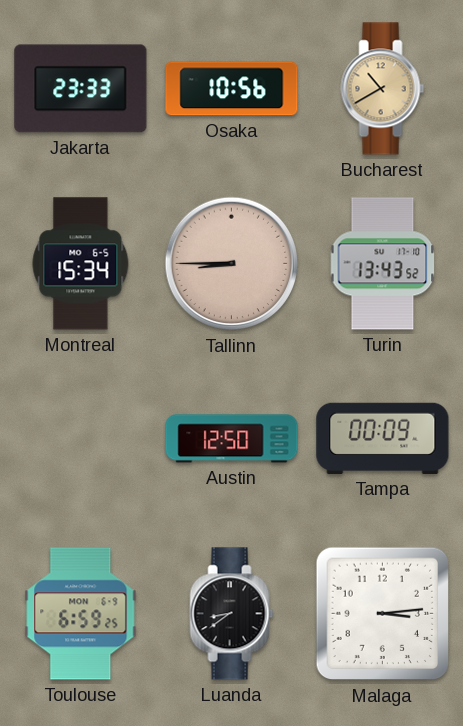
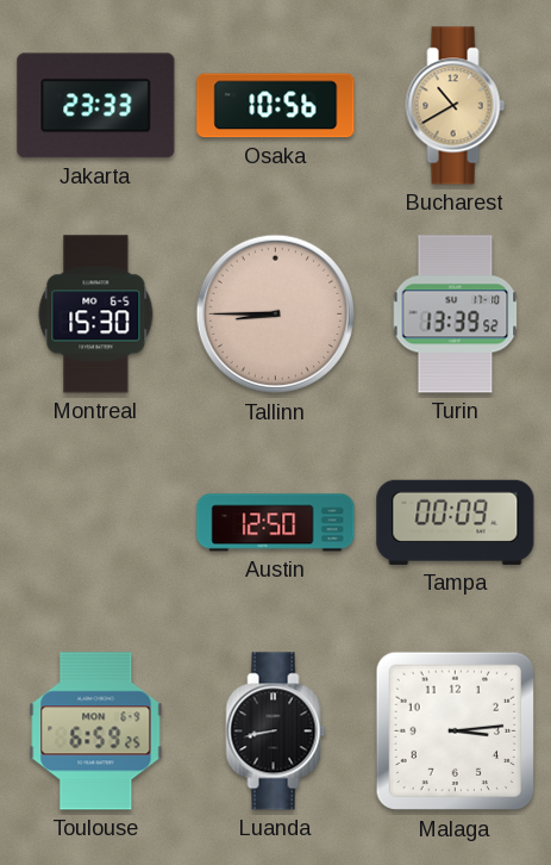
Montreal: 15:34 -> 15:30
Turin: 13:43 -> 13:39
Luanda: 8:39 -> 8:43
